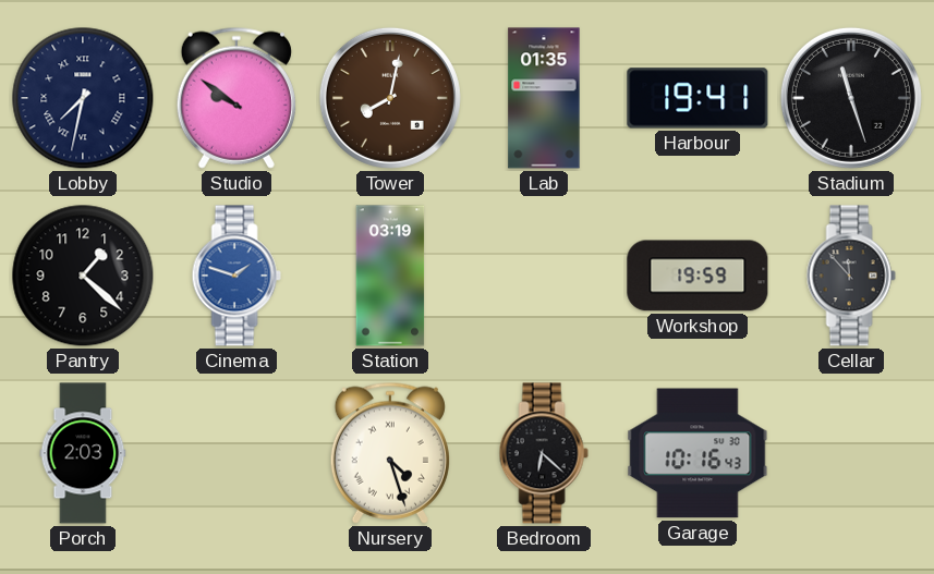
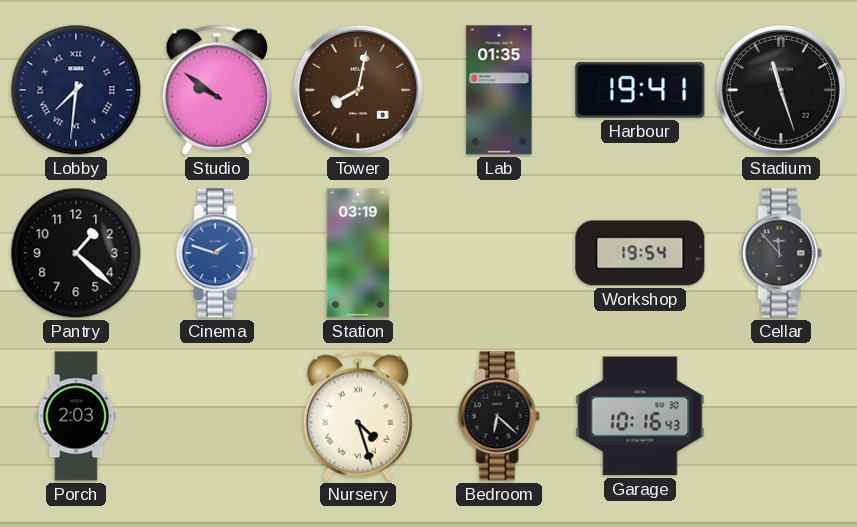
Lobby: 7:32 -> 7:31
Workshop: 19:59 -> 19:54
